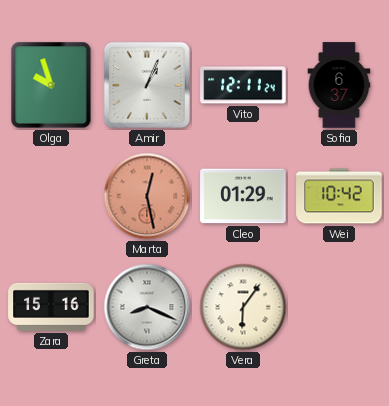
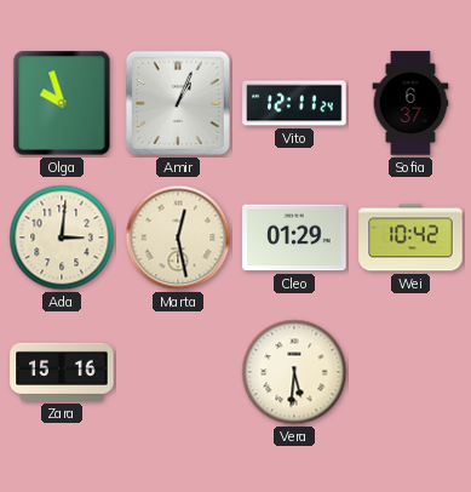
Ada: none -> 3:01
Marta dial: salmon -> cream
Greta: 8:19 -> none
Vera: 6:06 -> 5:31
